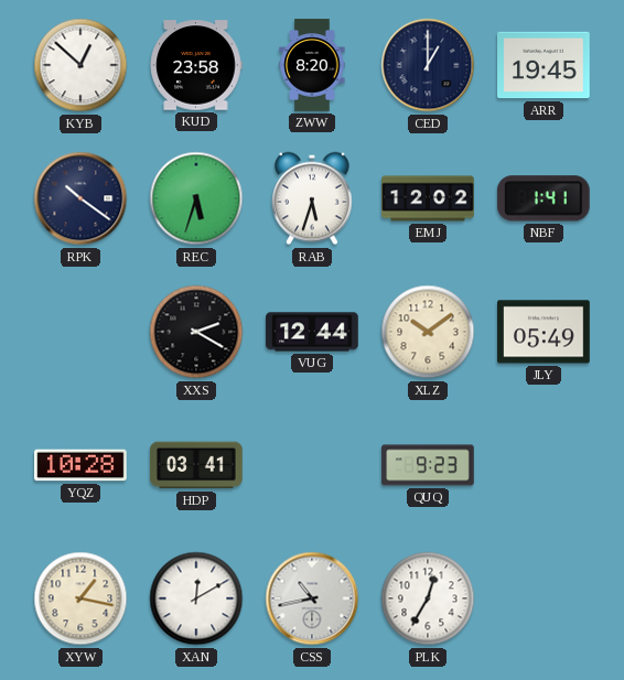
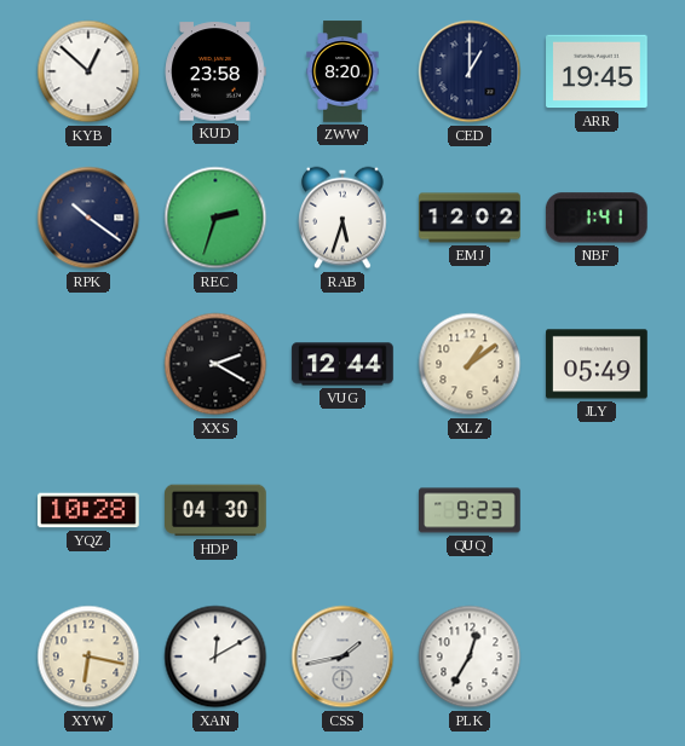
REC: 5:33 -> 2:33
XLZ: 10:09 -> 1:09
HDP: 03:41 -> 04:30
XYW: 1:17 -> 6:17
CSS: 10:43 -> 1:43
